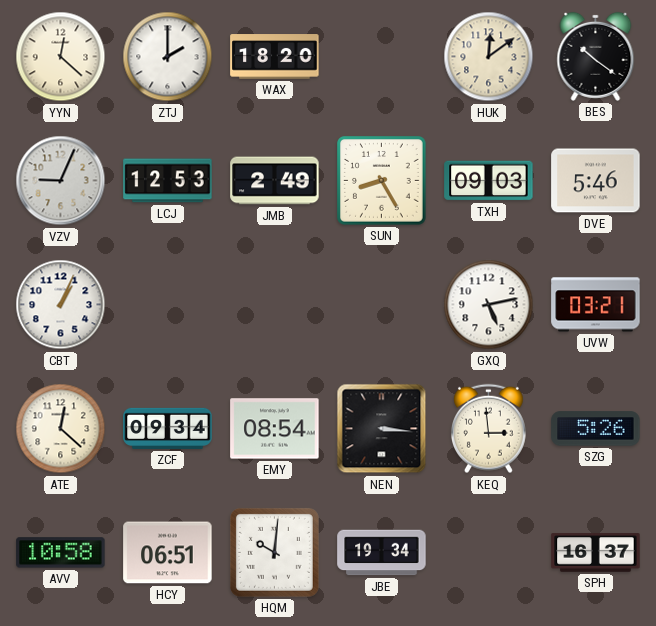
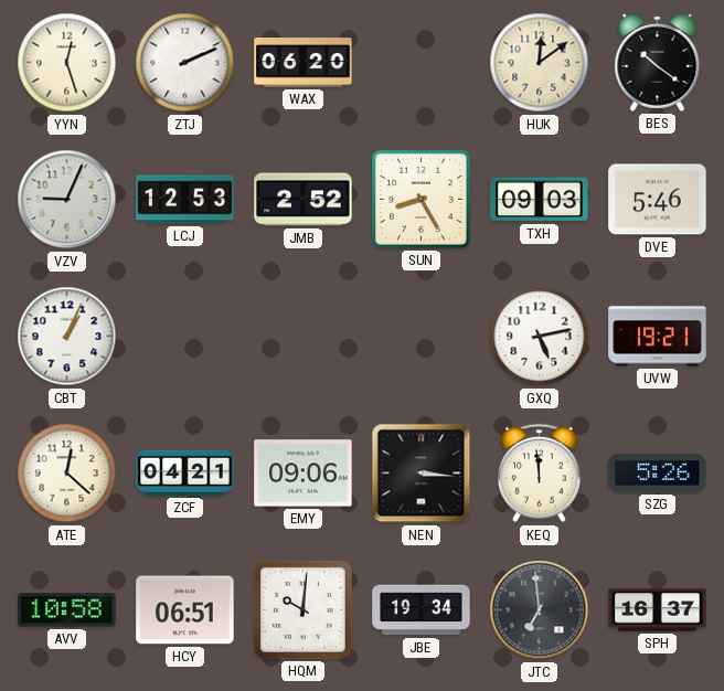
YYN: 12:22 -> 12:27
ZTJ: 2:00 -> 2:11
WAX: 18:20 -> 06:20
JMB: 2:49 -> 2:52
UVW: 03:21 -> 19:21
ZCF: 09:34 -> 04:21
EMY: 08:54 -> 09:06
KEQ: 2:59 -> 11:59
JTC: none -> 6:59
